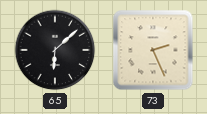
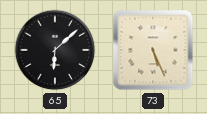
73: 2:26 -> 5:26
